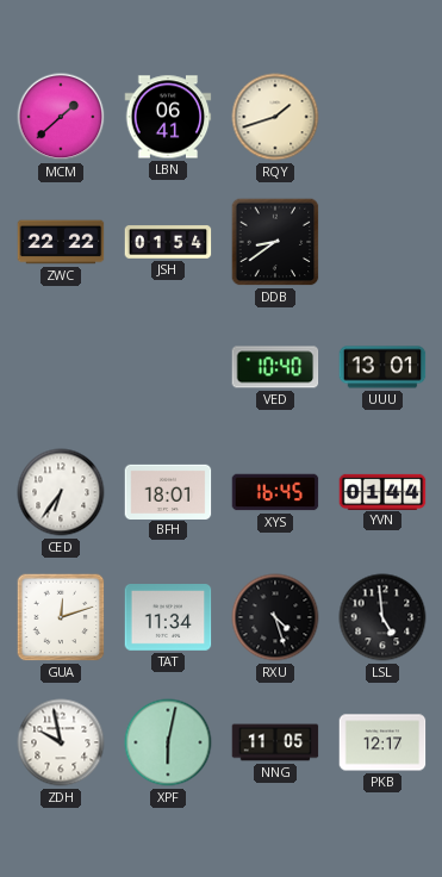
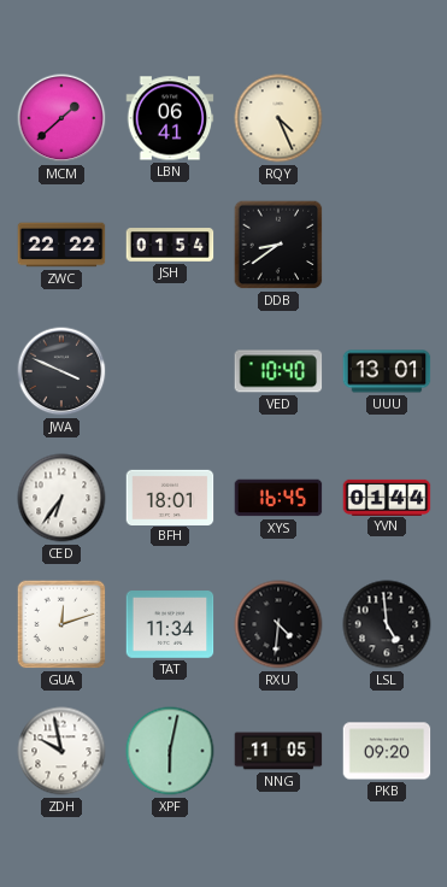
RQY: 1:42 -> 4:26
JWA: none -> 3:49
RXU: 4:27 -> 4:31
PKB: 12:17 -> 09:20
